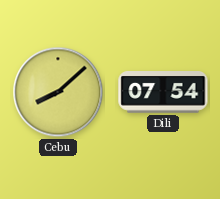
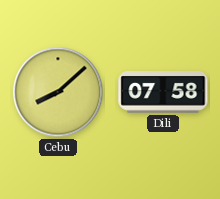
Dili: 07:54 -> 07:58
